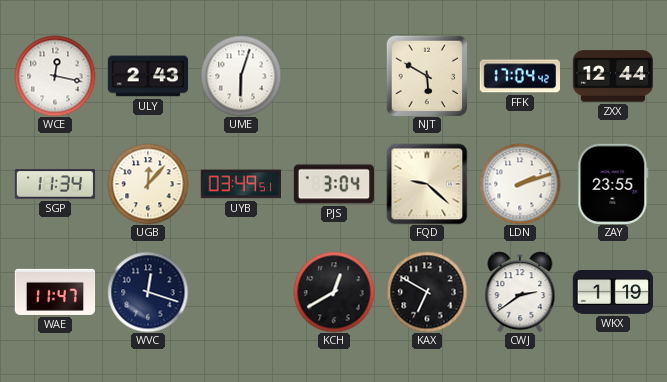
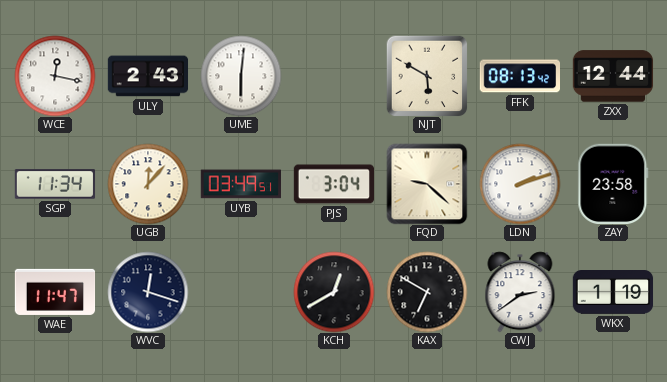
UME: 6:03 -> 6:01
FFK: 17:04 -> 08:13
ZAY: 23:55 -> 23:58
